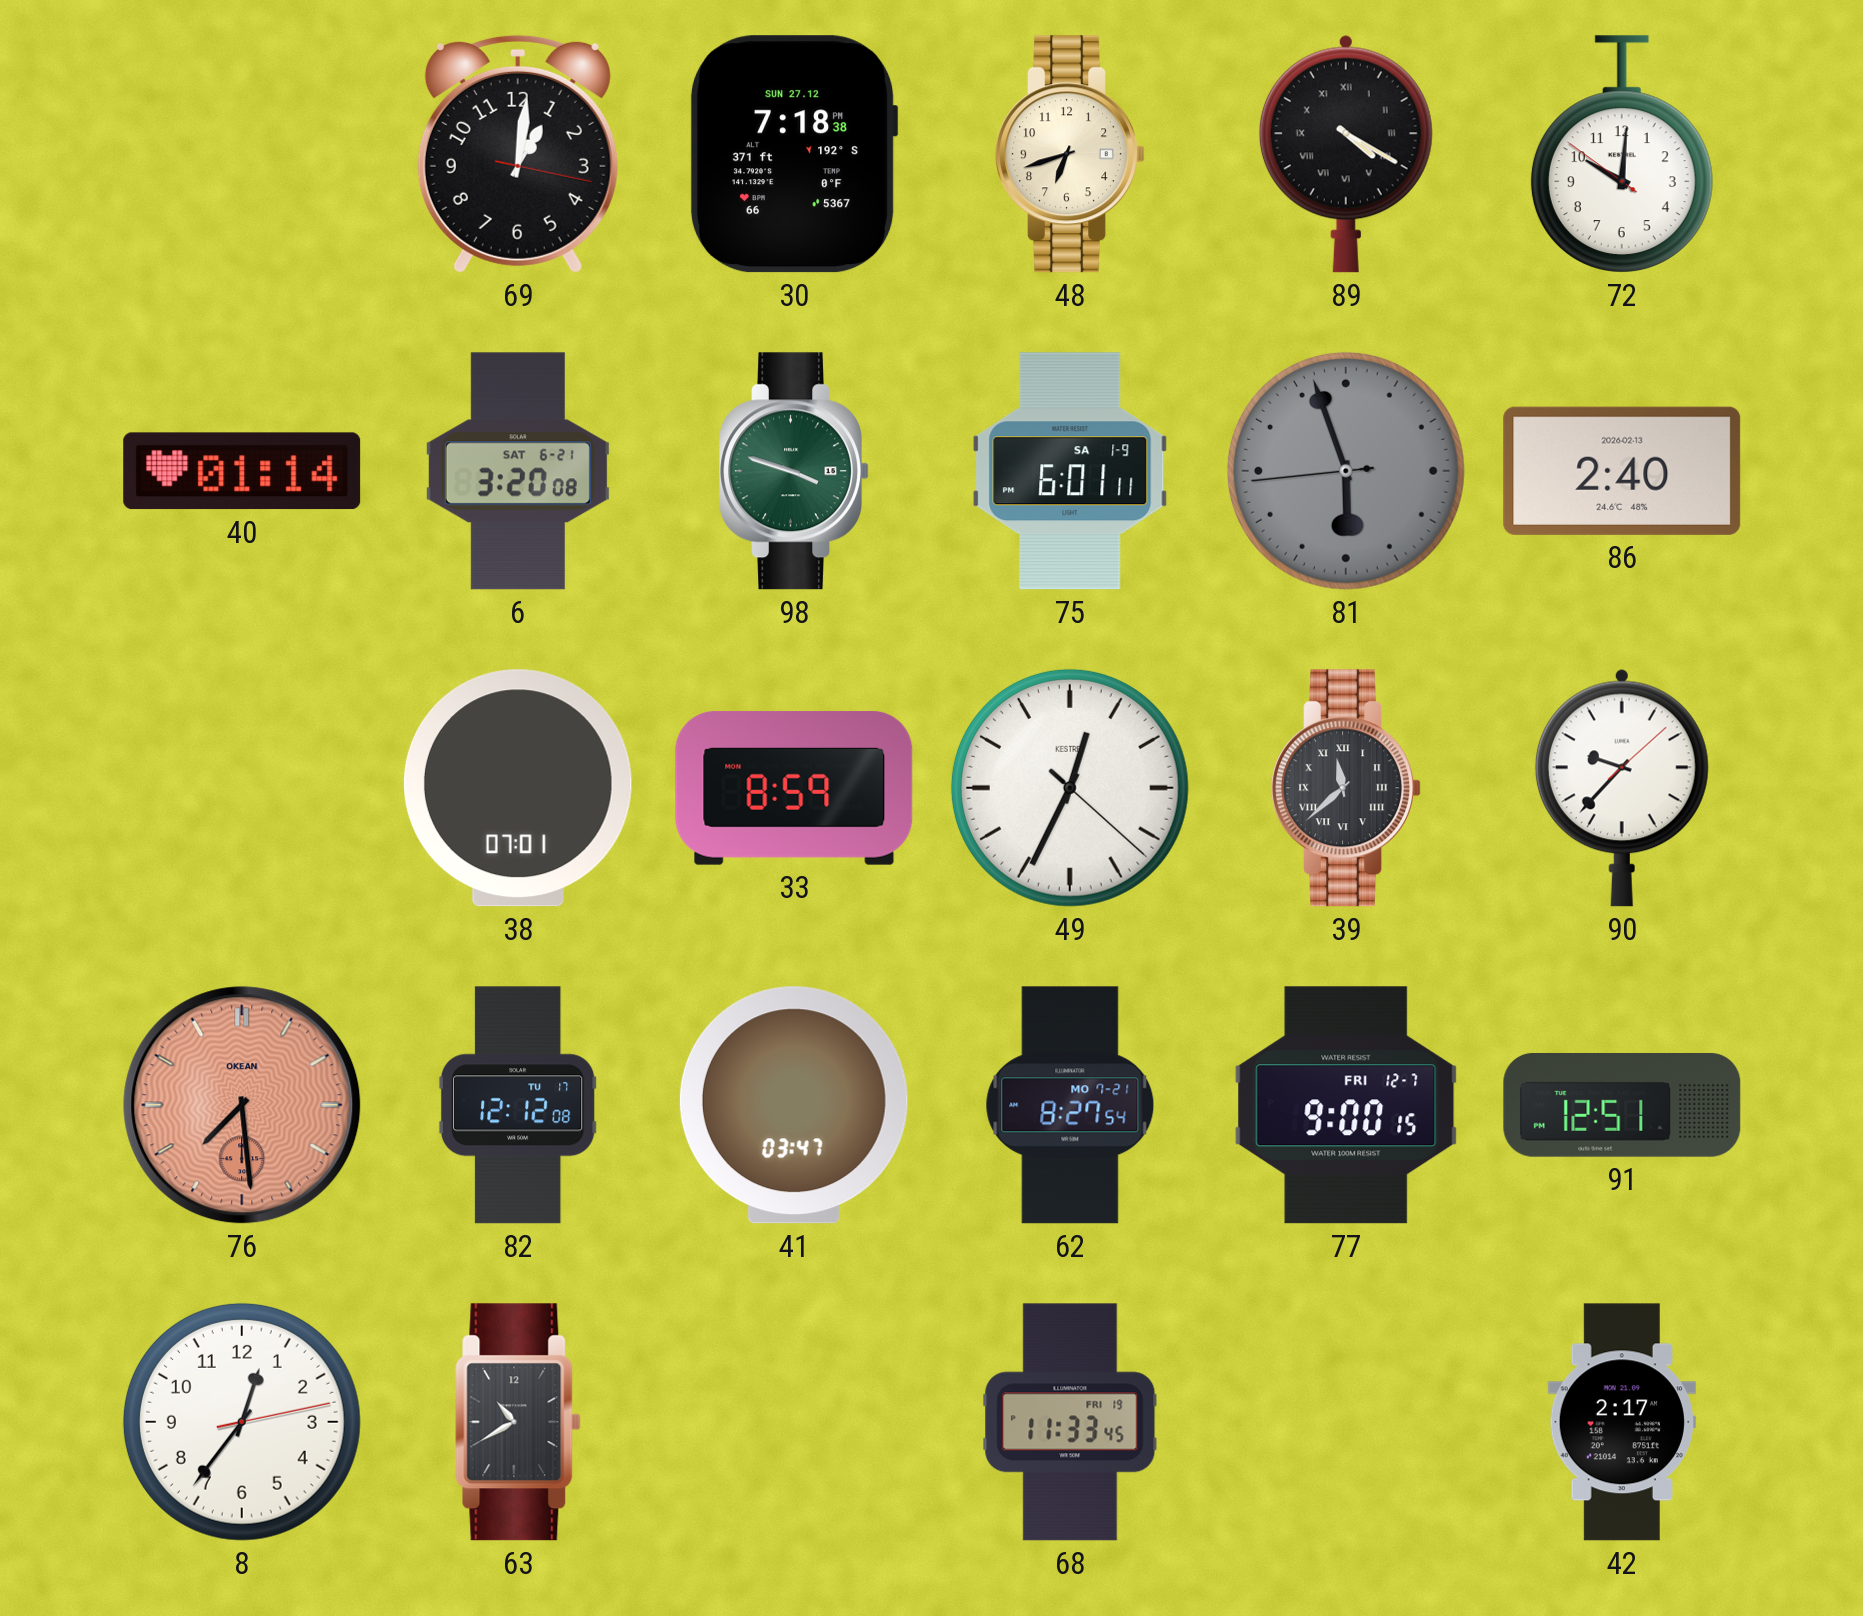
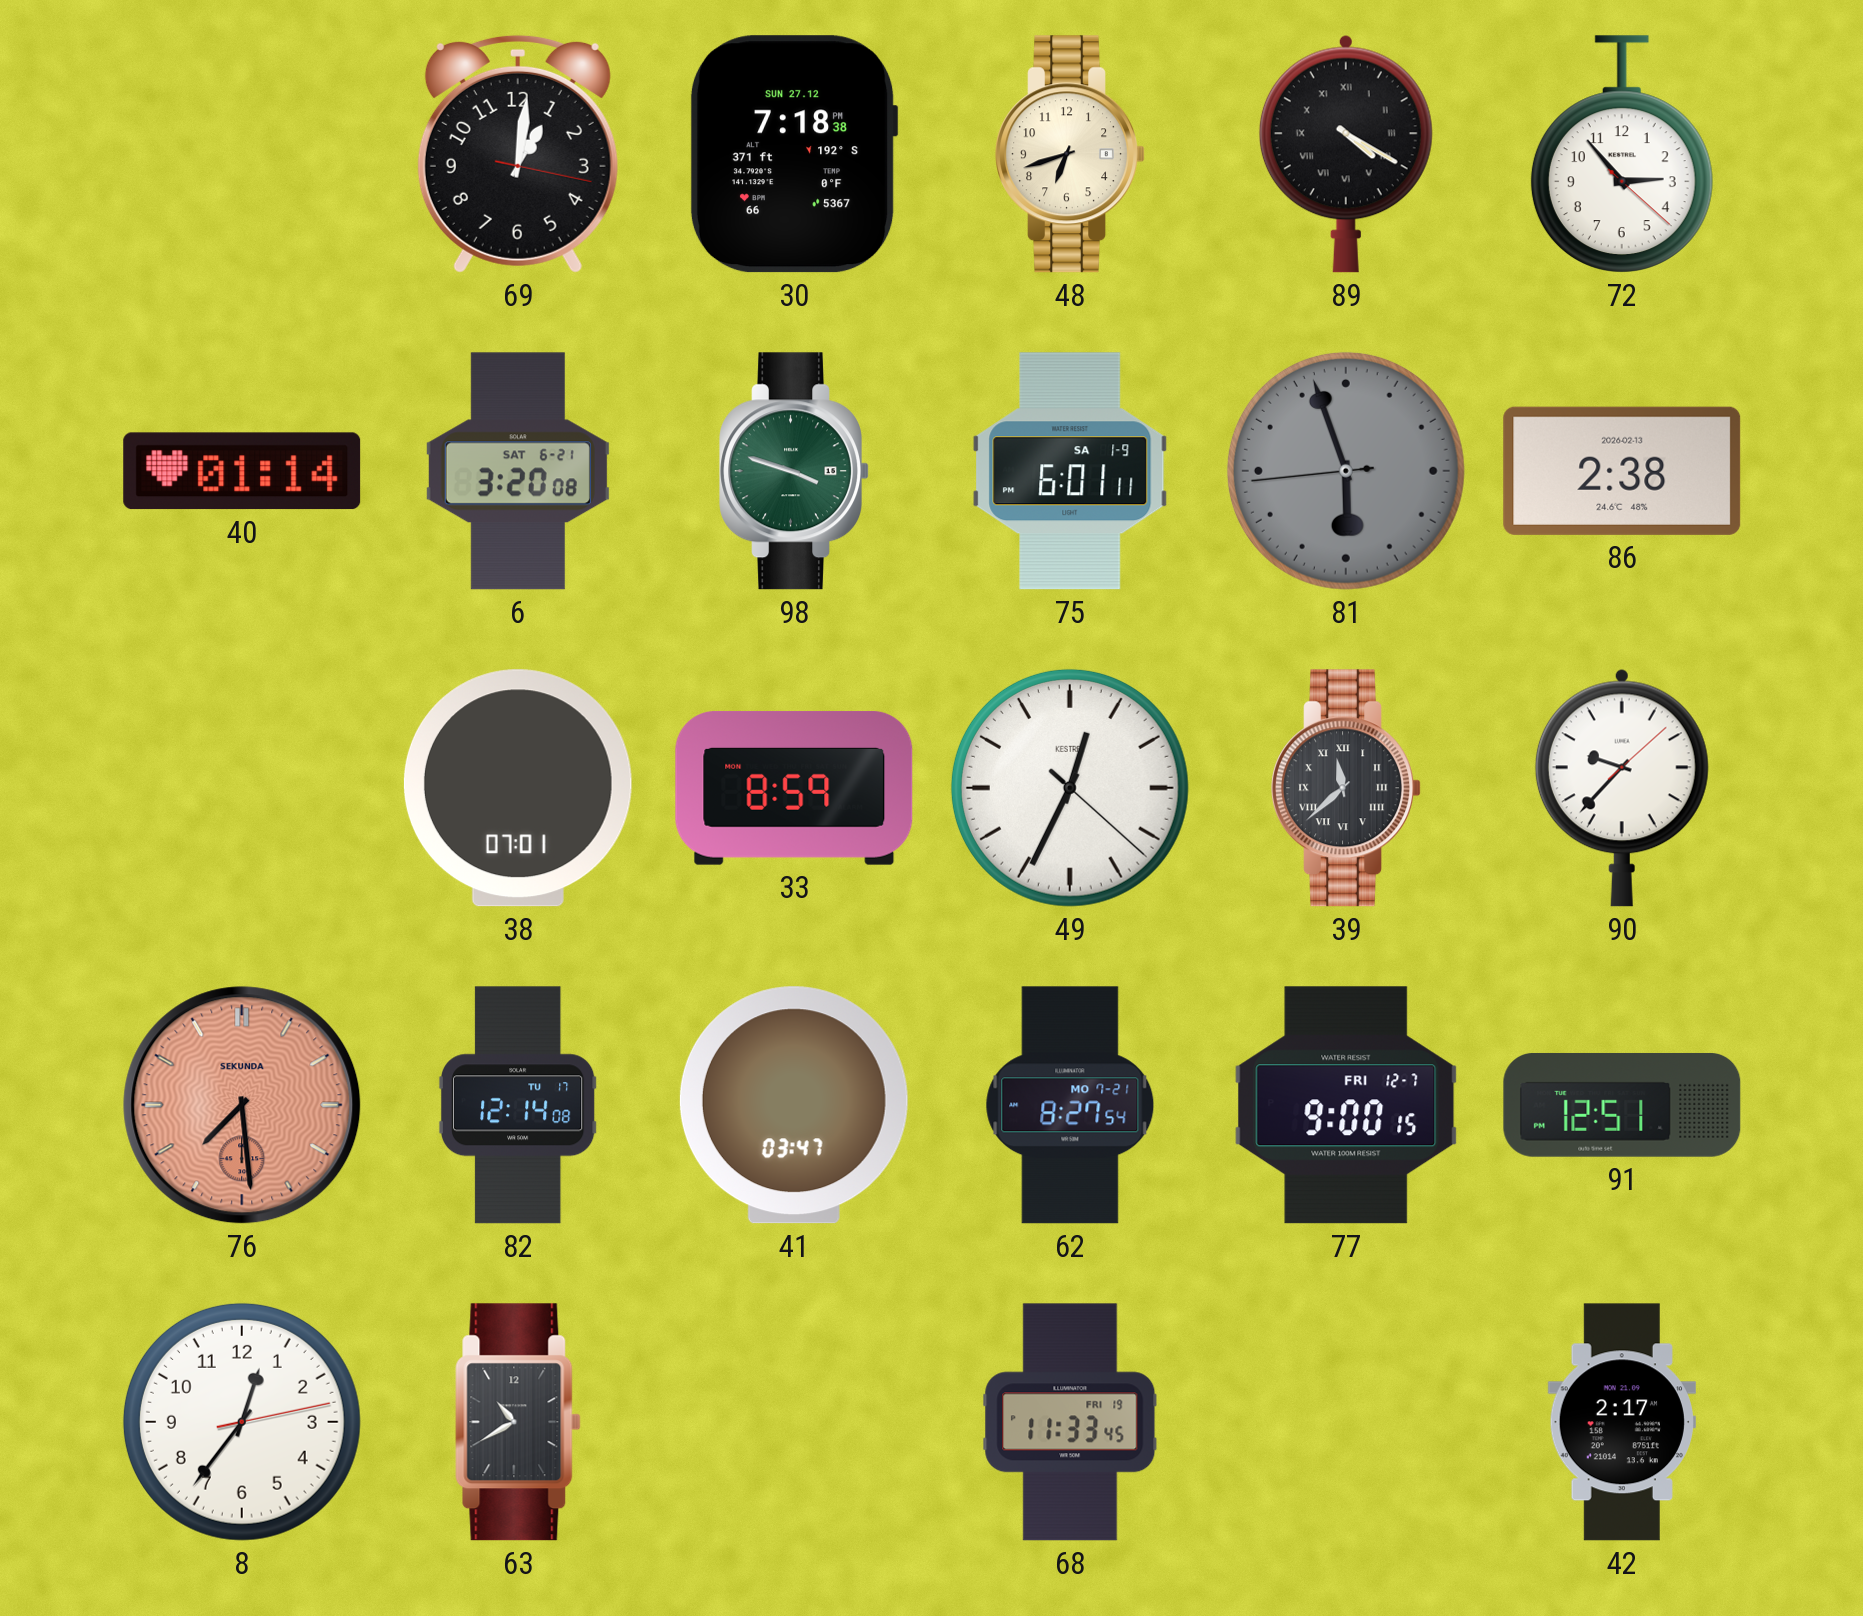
72: 10:00 -> 2:53
86: 2:40 -> 2:38
76 brand: OKEAN -> SEKUNDA
82: 12:12 -> 12:14
